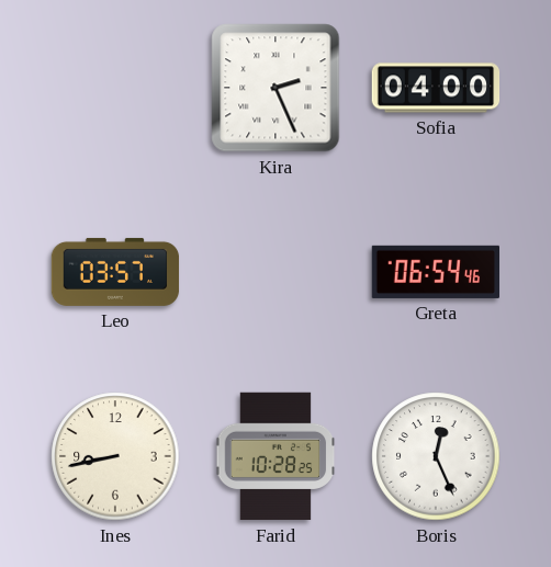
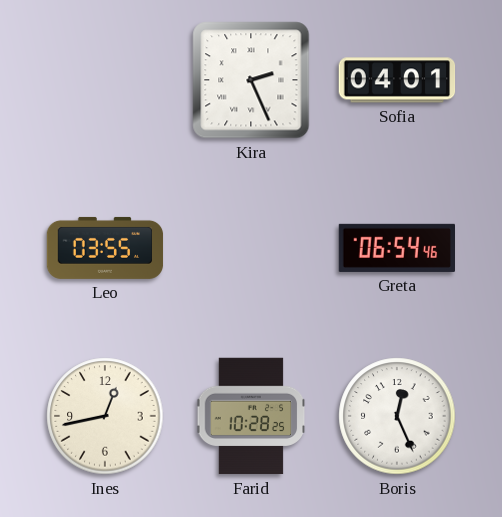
Sofia: 04:00 -> 04:01
Leo: 03:57 -> 03:55
Ines: 8:43 -> 12:43
